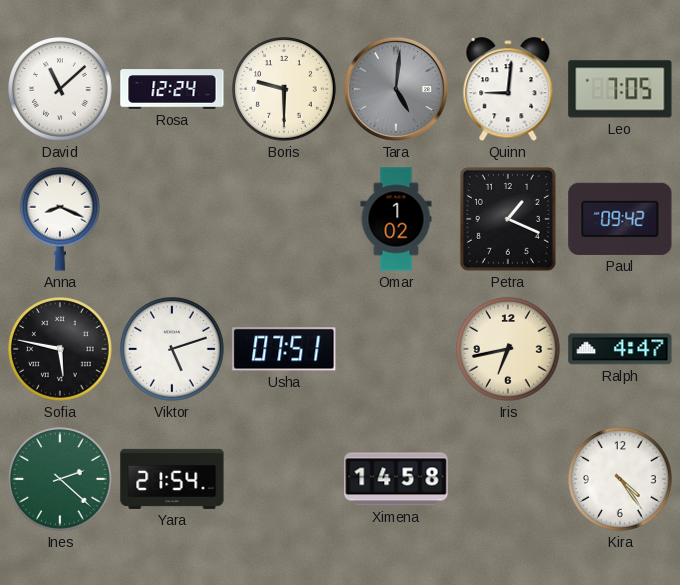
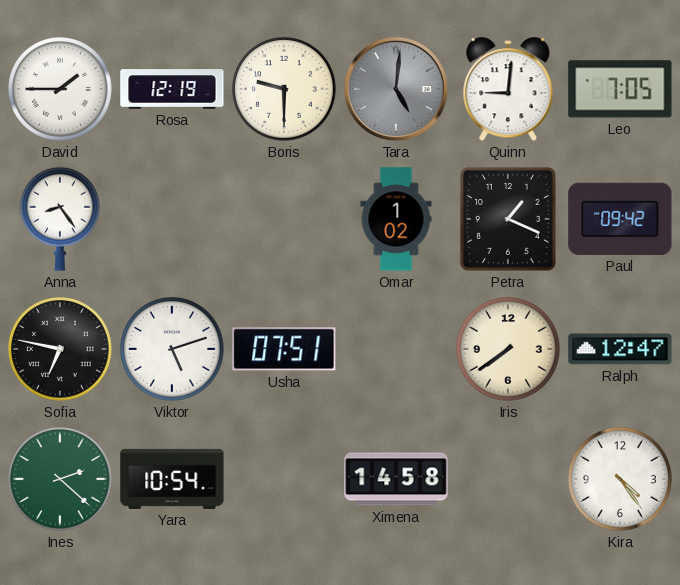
David: 11:08 -> 1:45
Rosa: 12:24 -> 12:19
Anna: 8:19 -> 8:24
Sofia: 5:47 -> 6:47
Iris: 6:43 -> 7:39
Ralph: 4:47 -> 12:47
Yara: 21:54 -> 10:54
